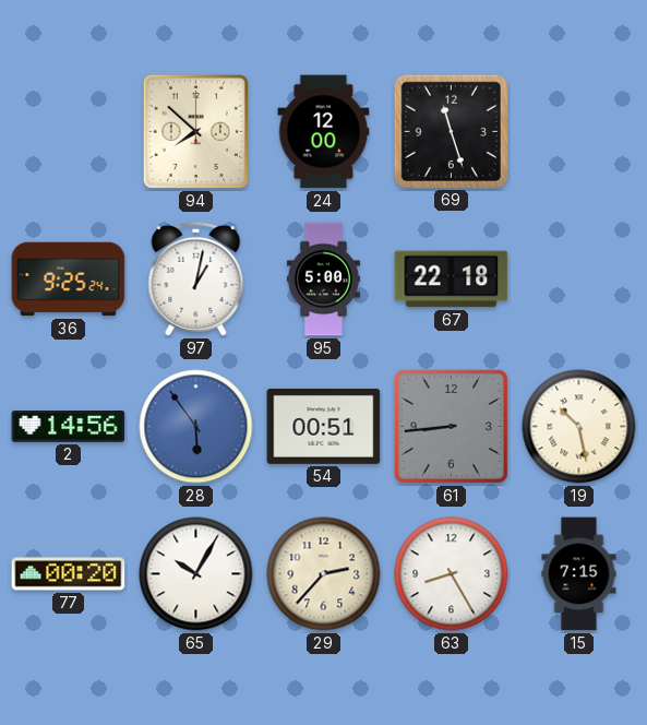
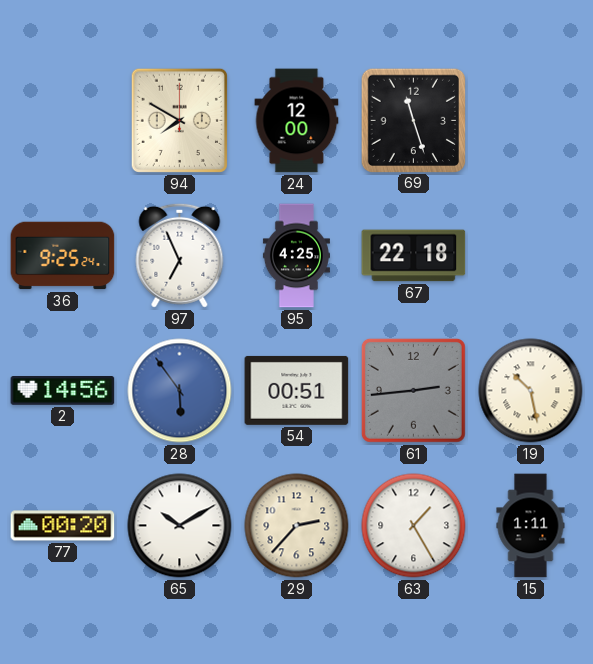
94: 7:52 -> 7:50
97: 1:02 -> 6:56
95: 5:00 -> 4:25
61: 8:44 -> 2:44
65: 10:05 -> 10:10
63: 8:25 -> 1:25
15: 7:15 -> 1:11
